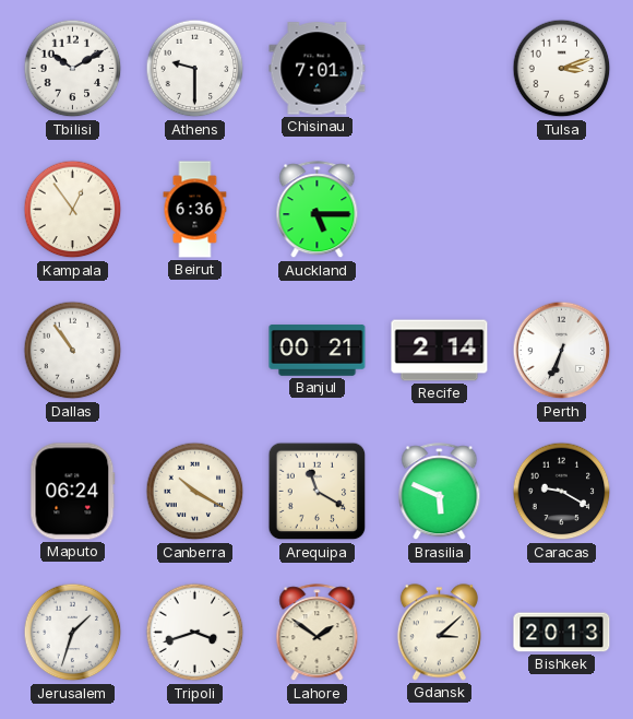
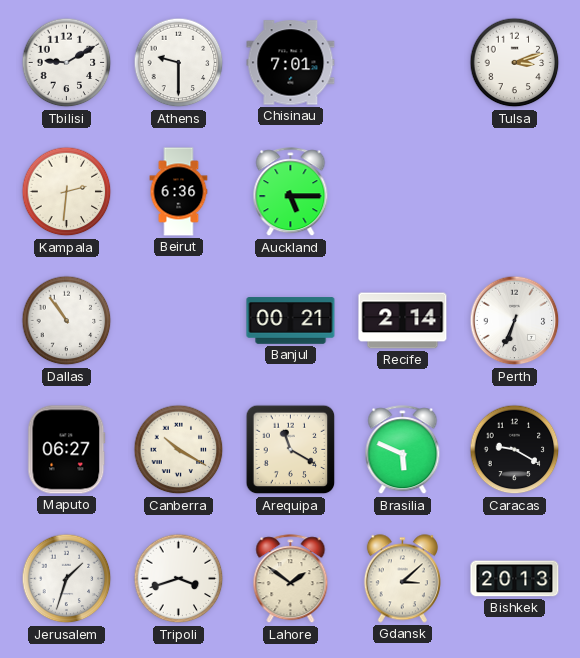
Tbilisi: 10:10 -> 9:10
Kampala: 12:54 -> 2:31
Maputo: 06:24 -> 06:27
